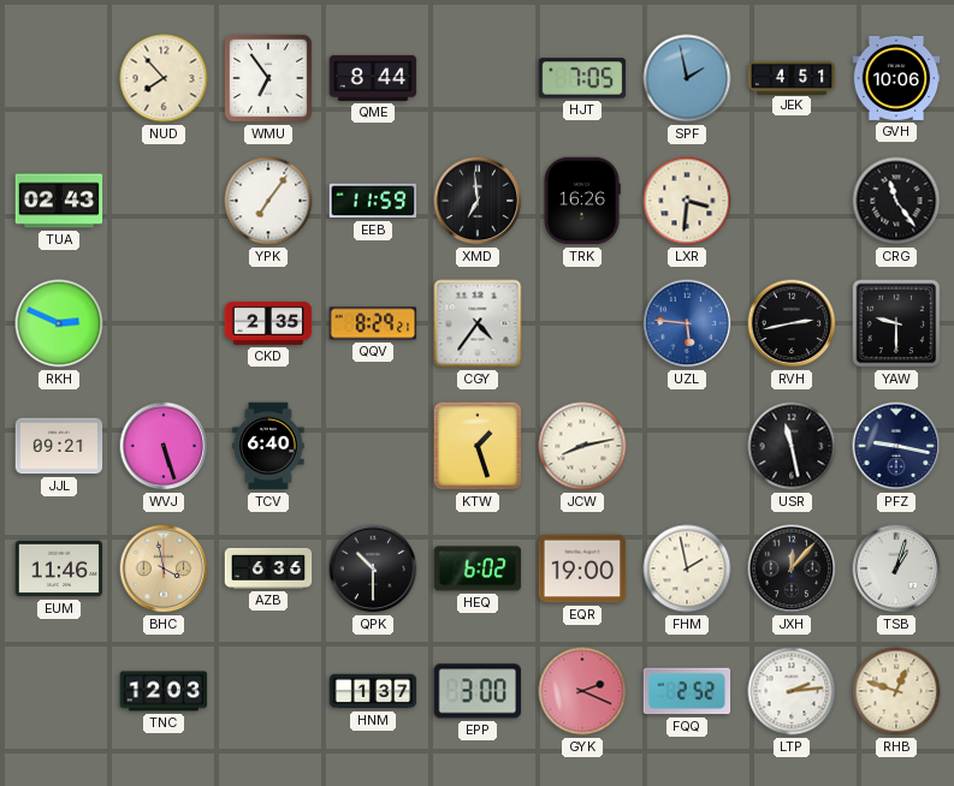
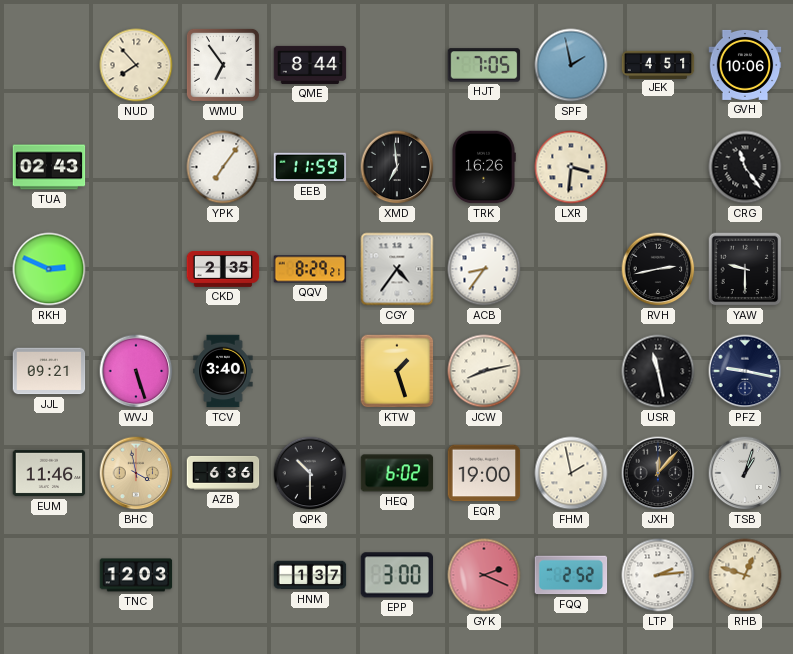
ACB: none -> 8:36
UZL: 5:46 -> none
TCV: 6:40 -> 3:40
